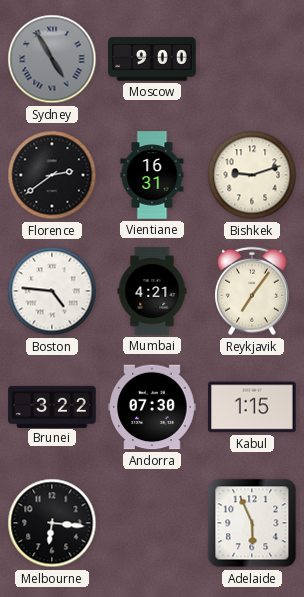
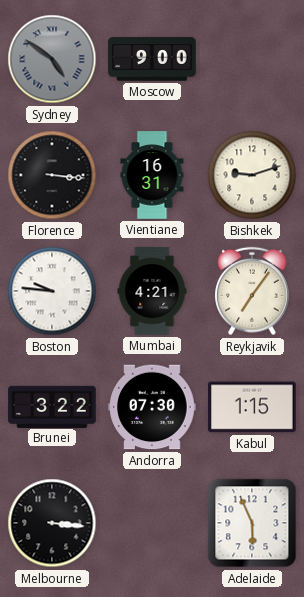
Sydney: 4:55 -> 4:51
Florence: 2:39 -> 3:16
Boston: 4:46 -> 9:46
Melbourne: 6:16 -> 3:16
